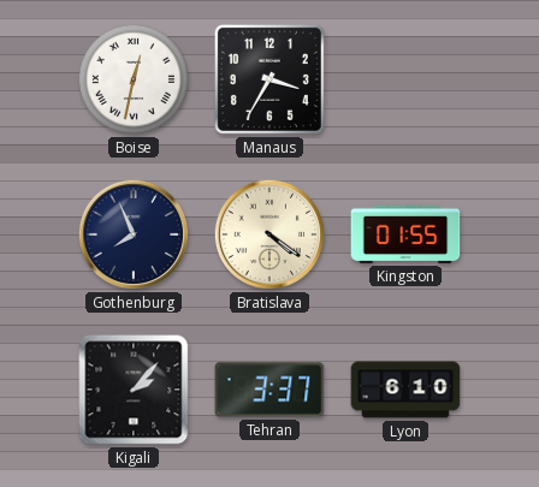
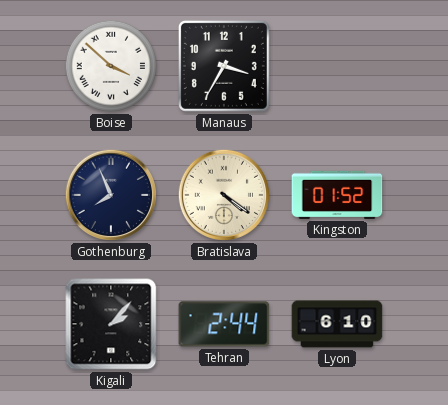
Boise: 12:32 -> 3:52
Kingston: 01:55 -> 01:52
Tehran: 3:37 -> 2:44
